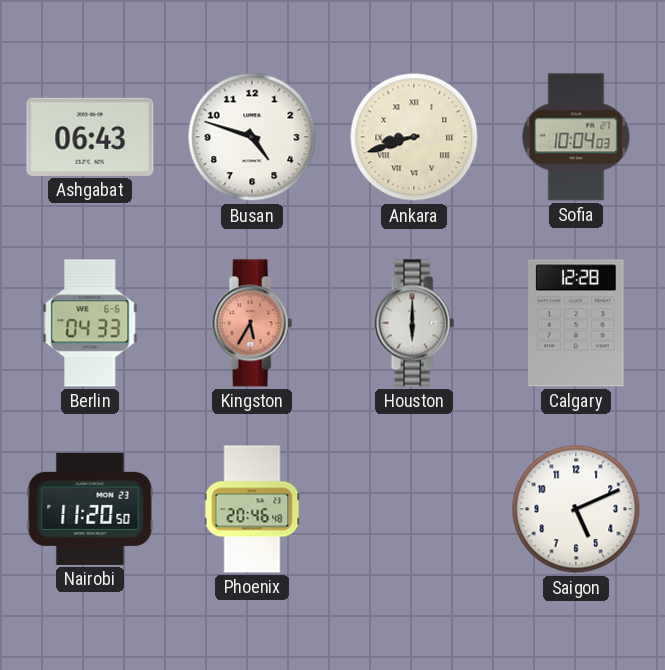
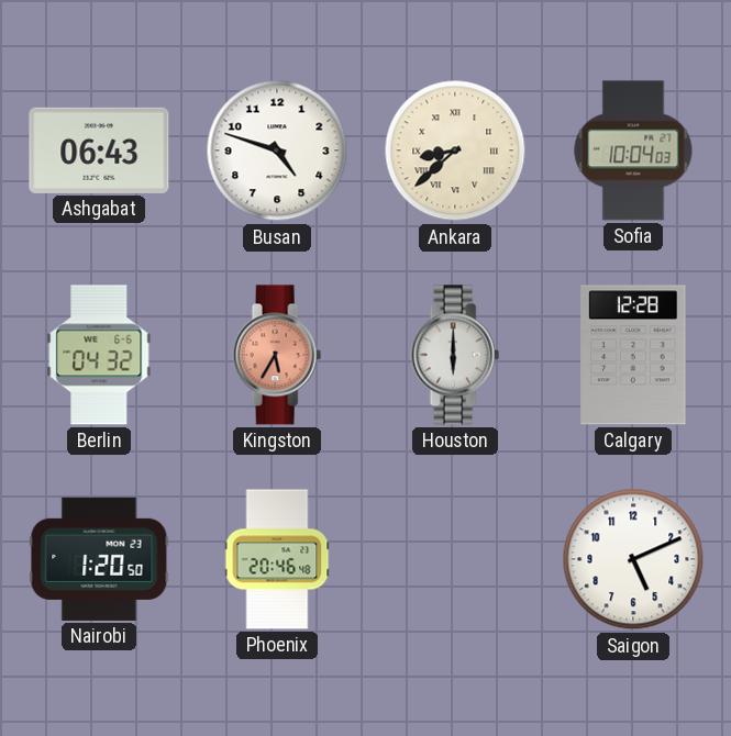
Ankara: 8:42 -> 8:38
Berlin: 04:33 -> 04:32
Nairobi: 11:20 -> 1:20
